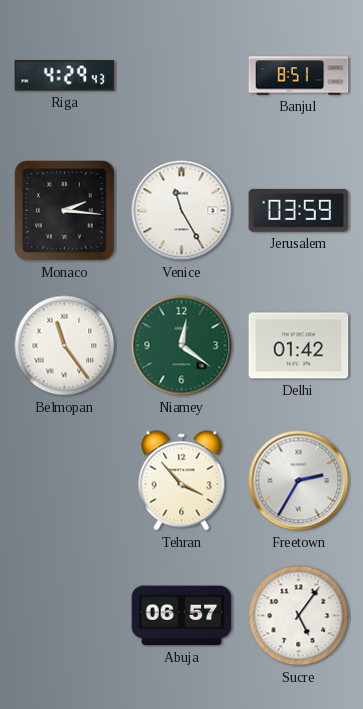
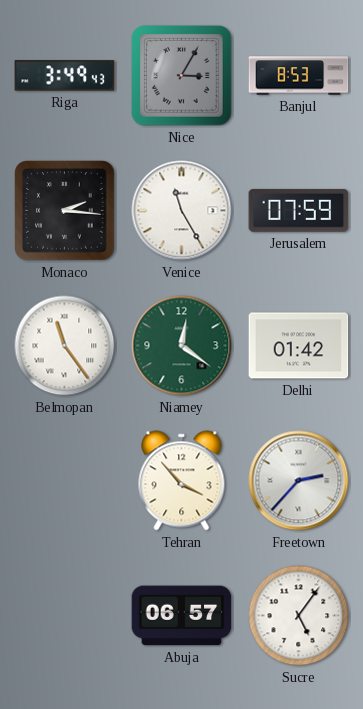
Riga: 4:29 -> 3:49
Nice: none -> 3:05
Banjul: 8:51 -> 8:53
Jerusalem: 03:59 -> 07:59
Freetown: 2:35 -> 2:37
